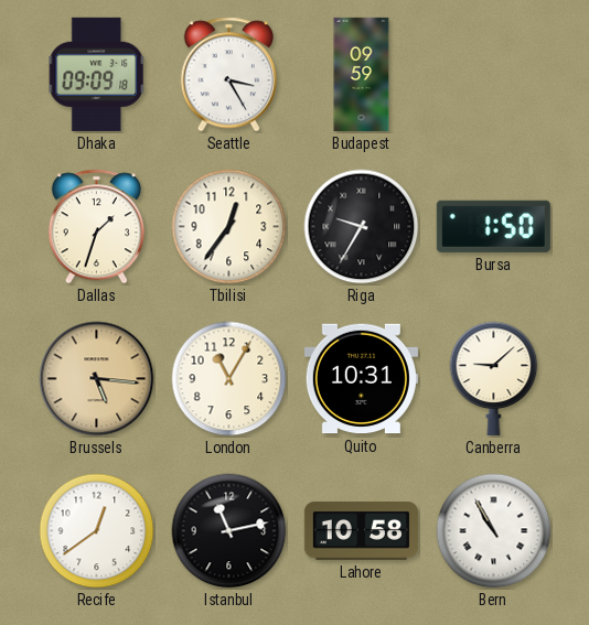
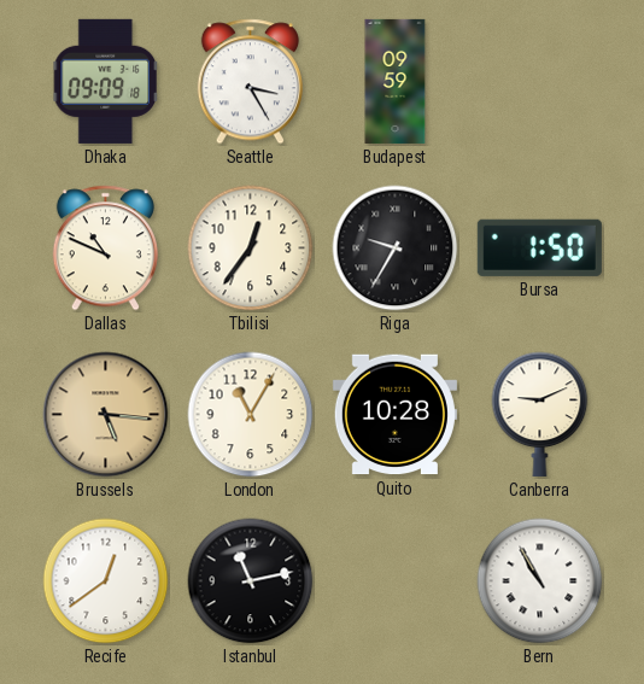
Dallas: 1:33 -> 10:49
Quito: 10:31 -> 10:28
Canberra: 9:08 -> 9:11
Lahore: 10:58 -> none
